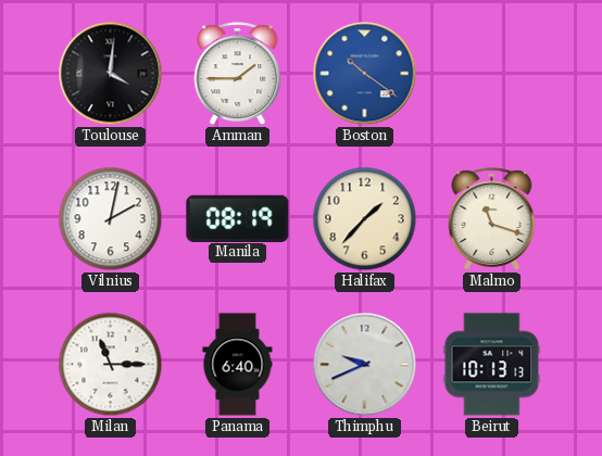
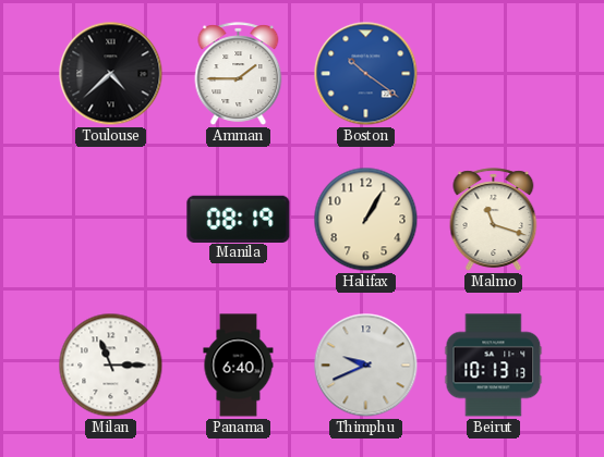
Toulouse: 4:01 -> 4:38
Vilnius: 2:02 -> none
Halifax: 1:37 -> 1:05
